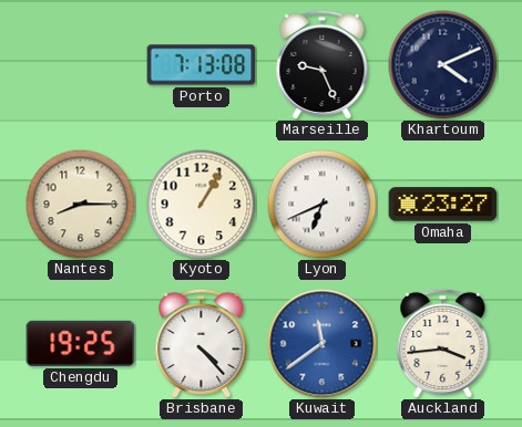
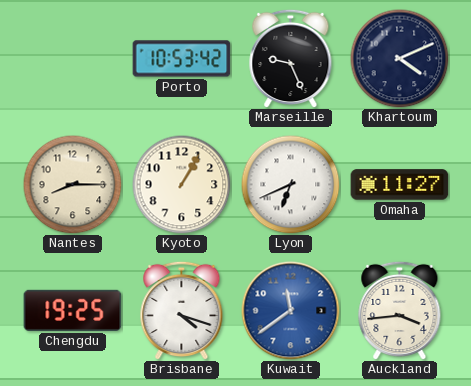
Porto: 7:13 -> 10:53
Omaha: 23:27 -> 11:27
Brisbane: 4:23 -> 4:18
